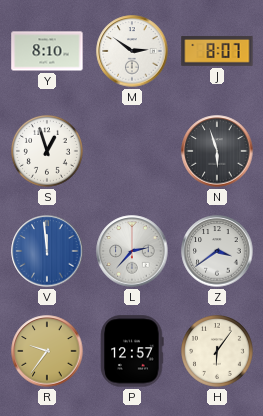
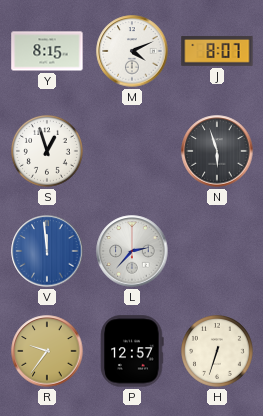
Y: 8:10 -> 8:15
M: 2:51 -> 4:11
Z: 3:39 -> none
H: 6:06 -> 6:33
